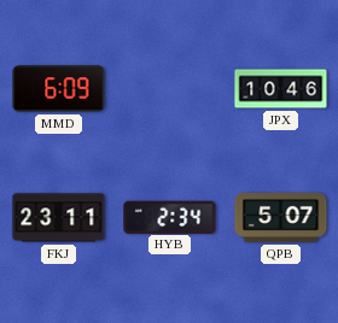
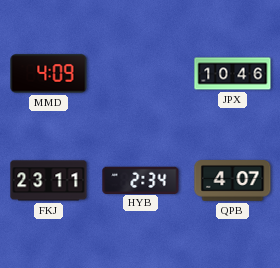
MMD: 6:09 -> 4:09
QPB: 5:07 -> 4:07
